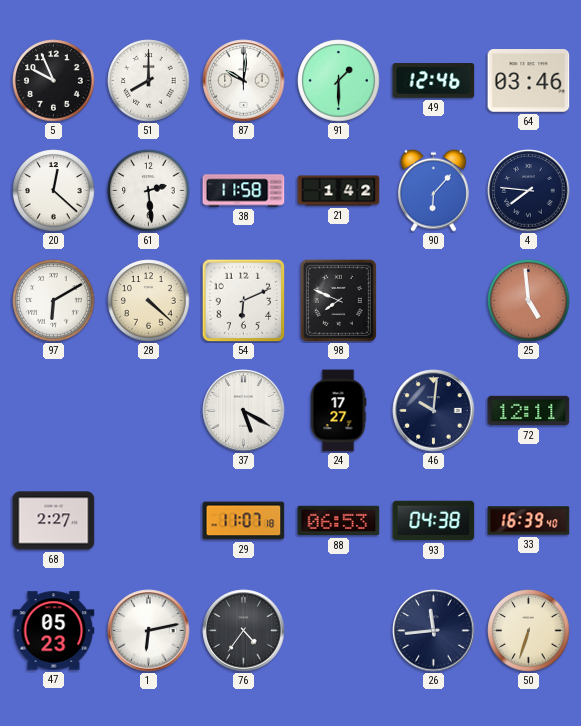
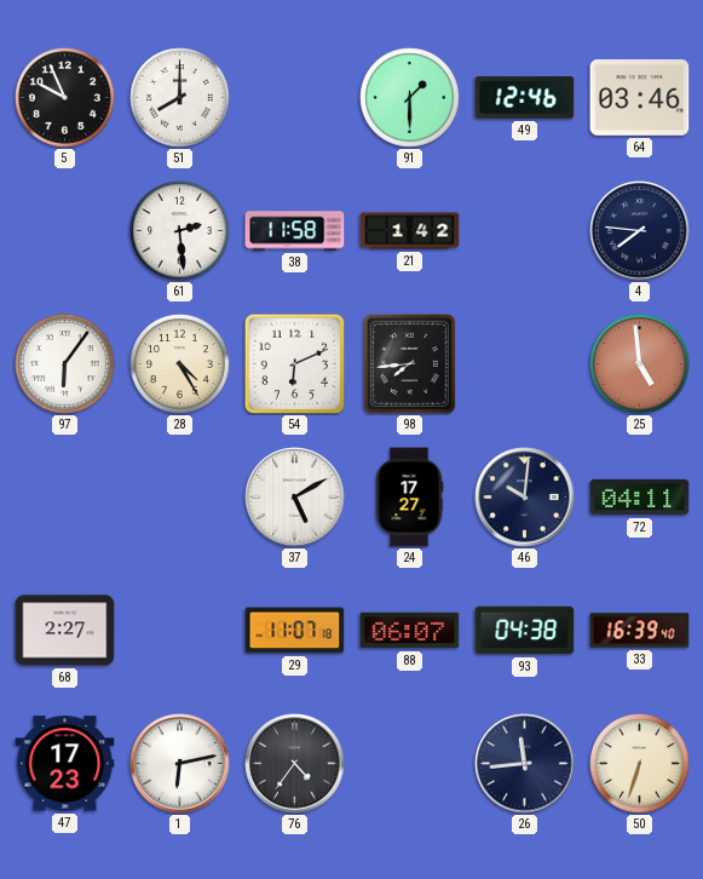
87: 10:01 -> none
20: 12:22 -> none
90: 6:07 -> none
97: 6:10 -> 6:06
28: 4:22 -> 4:25
98: 7:49 -> 7:44
37: 5:20 -> 5:10
72: 12:11 -> 04:11
88: 06:53 -> 06:07
47: 05:23 -> 17:23
